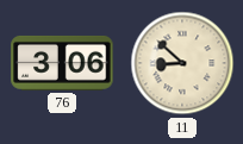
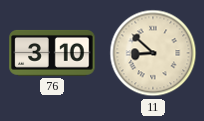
76: 3:06 -> 3:10
